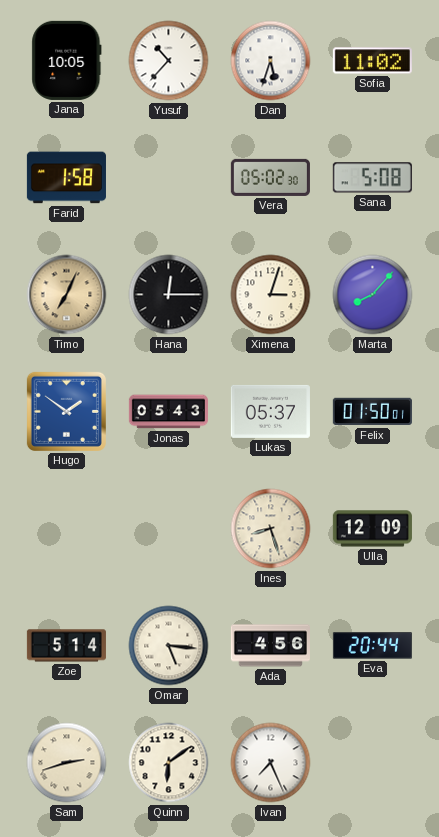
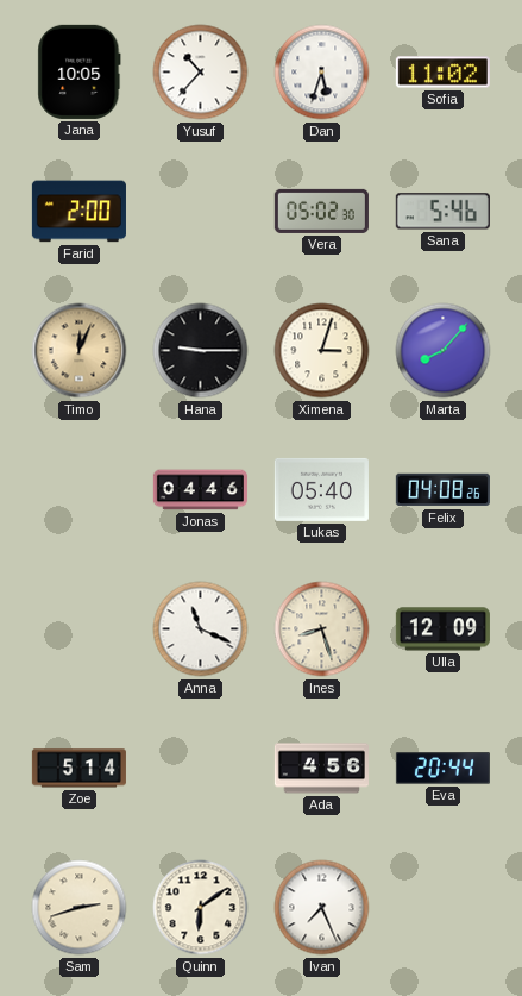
Farid: 1:58 -> 2:00
Sana: 5:08 -> 5:46
Timo: 7:04 -> 12:04
Hana: 12:15 -> 9:15
Hugo: 1:51 -> none
Jonas: 05:43 -> 04:46
Lukas: 05:37 -> 05:40
Felix: 01:50 -> 04:08
Anna: none -> 11:19
Omar: 5:16 -> none
